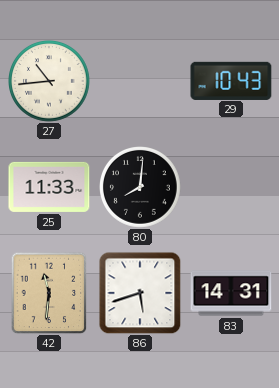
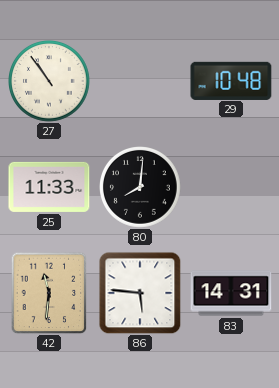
27: 10:44 -> 10:54
29: 10:43 -> 10:48
86: 5:42 -> 5:46
